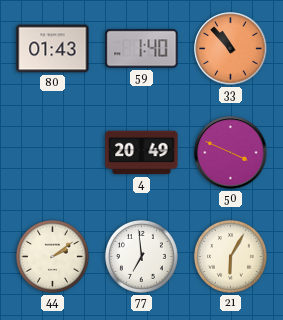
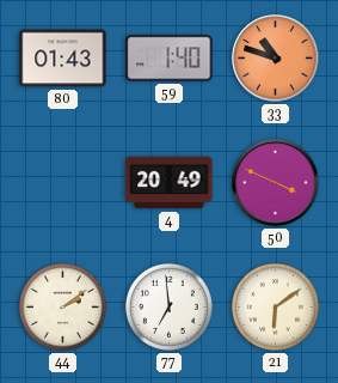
33: 10:53 -> 10:48
21: 6:05 -> 6:09
